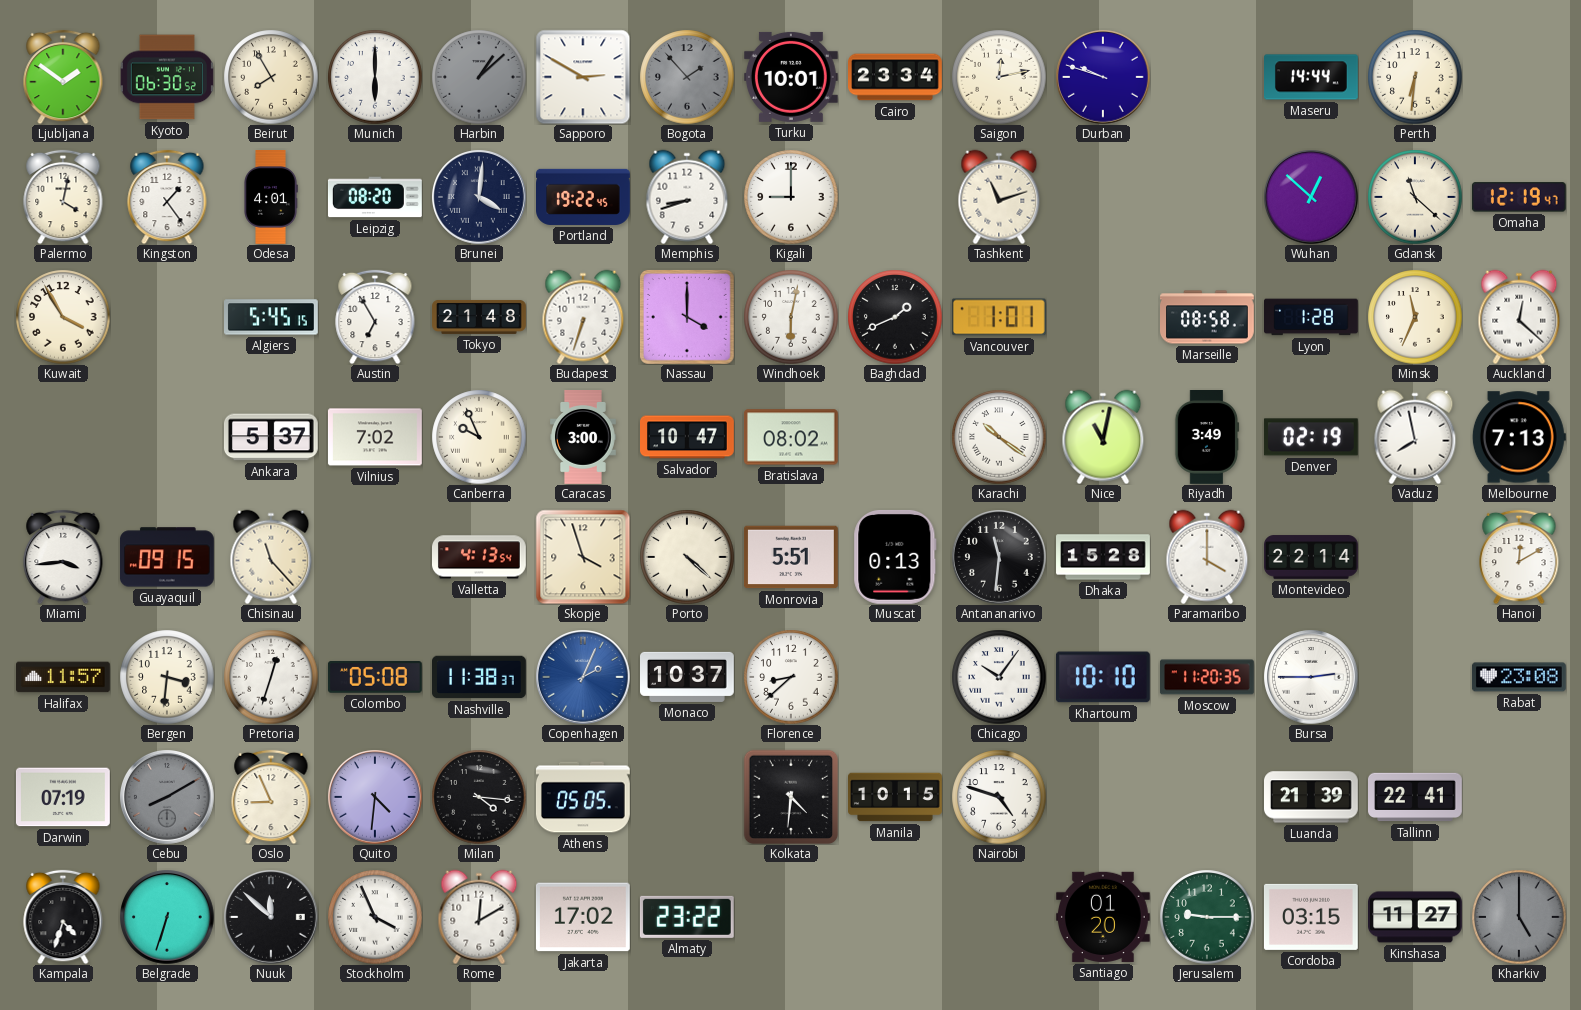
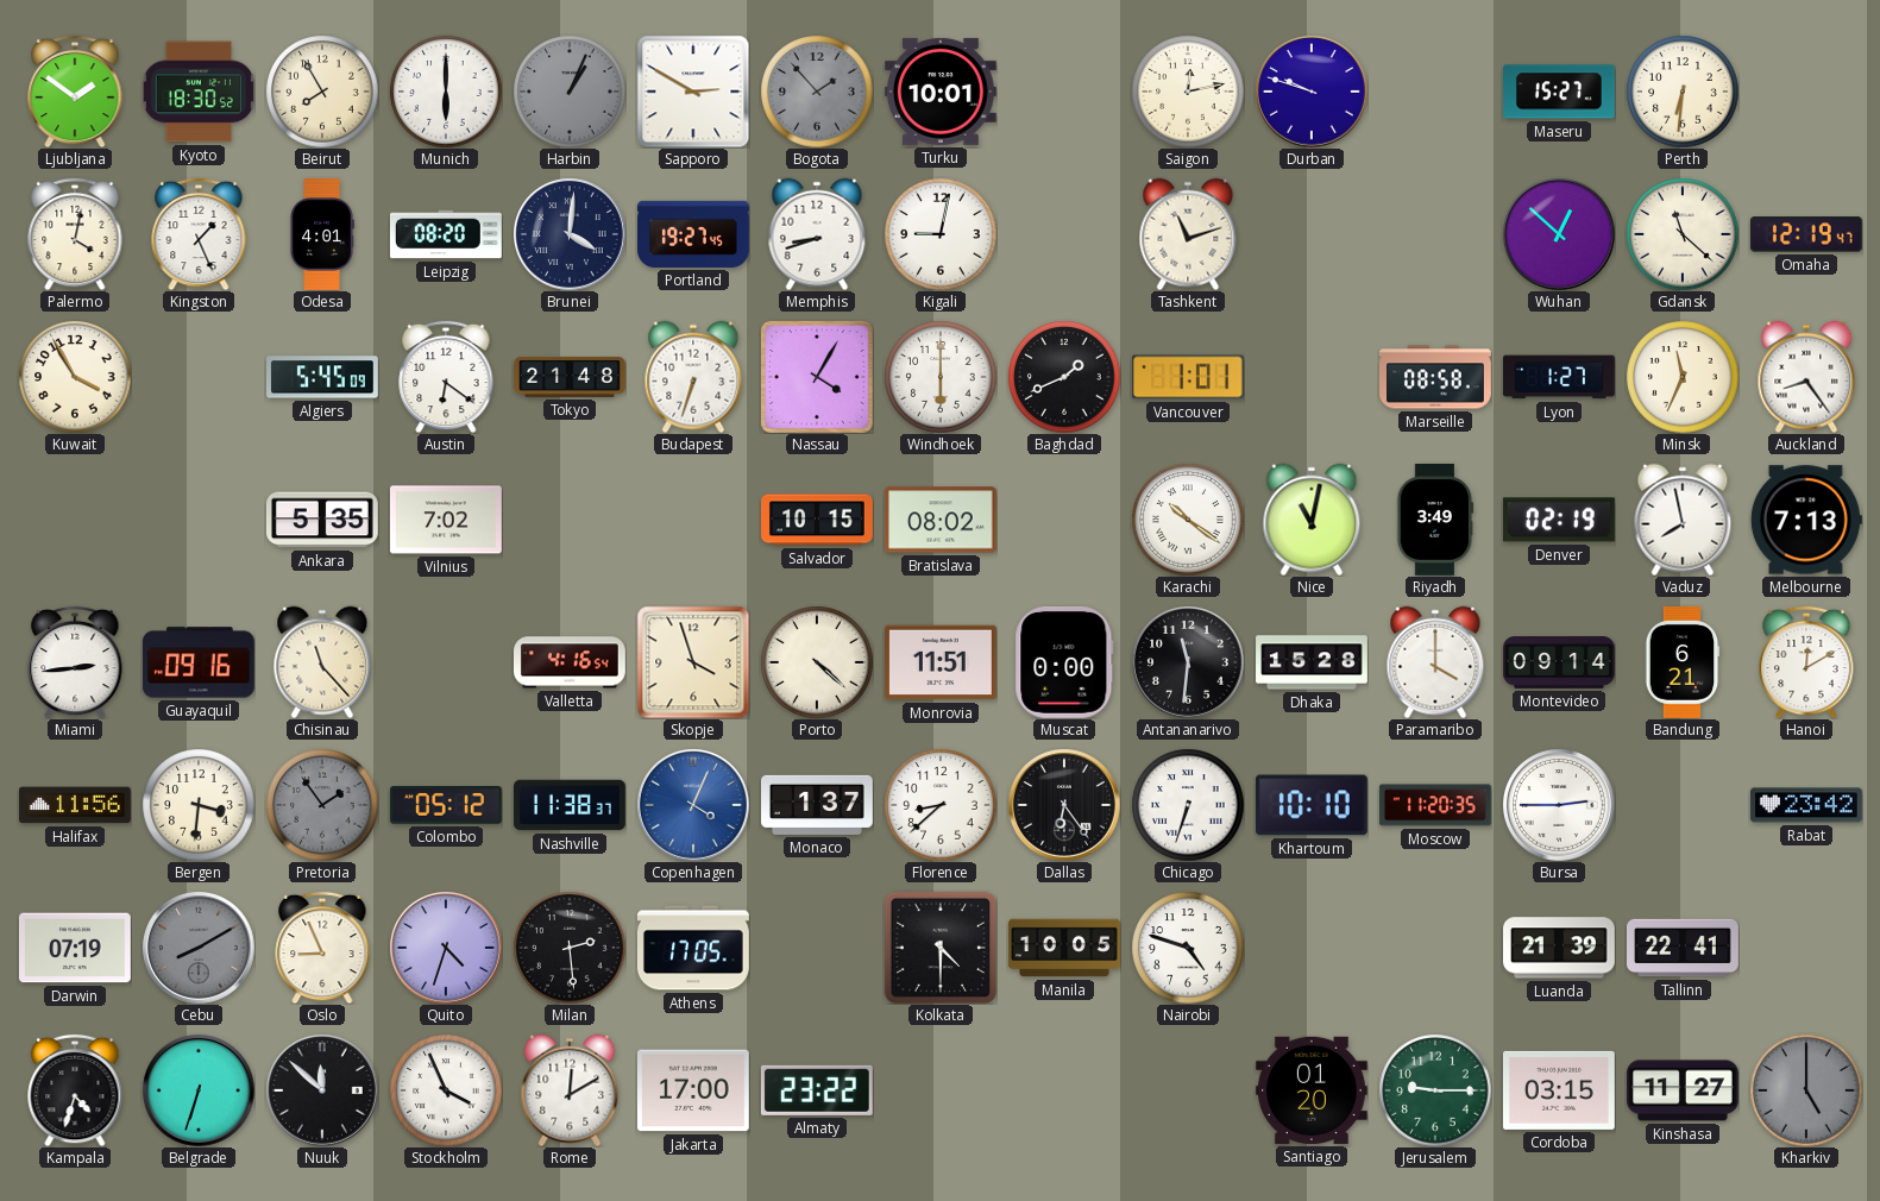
Kyoto: 06:30 -> 18:30
Harbin: 1:08 -> 1:04
Cairo: 23:34 -> none
Maseru: 14:44 -> 15:27
Kingston: 1:24 -> 1:26
Portland: 19:22 -> 19:27
Kigali: 9:00 -> 9:02
Algiers: 5:45:15 -> 5:45:09
Austin: 6:55 -> 6:21
Nassau: 4:00 -> 4:05
Windhoek: 6:02 -> 6:00
Lyon: 1:28 -> 1:27
Auckland: 12:22 -> 8:24
Ankara: 5:37 -> 5:35
Canberra: 9:56 -> none
Caracas: 3:00 -> none
Salvador: 10:47 -> 10:15
Miami: 3:44 -> 2:44
Guayaquil: 09:15 -> 09:16
Valletta: 4:13 -> 4:16
Monrovia: 5:51 -> 11:51
Muscat: 0:13 -> 0:00
Montevideo: 22:14 -> 09:14
Bandung: none -> 6:21
Halifax: 11:57 -> 11:56
Pretoria: 12:33 -> 1:54
Pretoria dial: white -> grey
Colombo: 05:08 -> 05:12
Copenhagen: 2:04 -> 4:04
Monaco: 10:37 -> 1:37
Dallas: none -> 6:24
Chicago: 10:06 -> 6:33
Rabat: 23:08 -> 23:42
Quito: 4:31 -> 4:33
Milan: 4:16 -> 2:29
Athens: 05:05 -> 17:05
Kolkata: 4:31 -> 4:30
Manila: 10:15 -> 10:05
Jakarta: 17:02 -> 17:00
